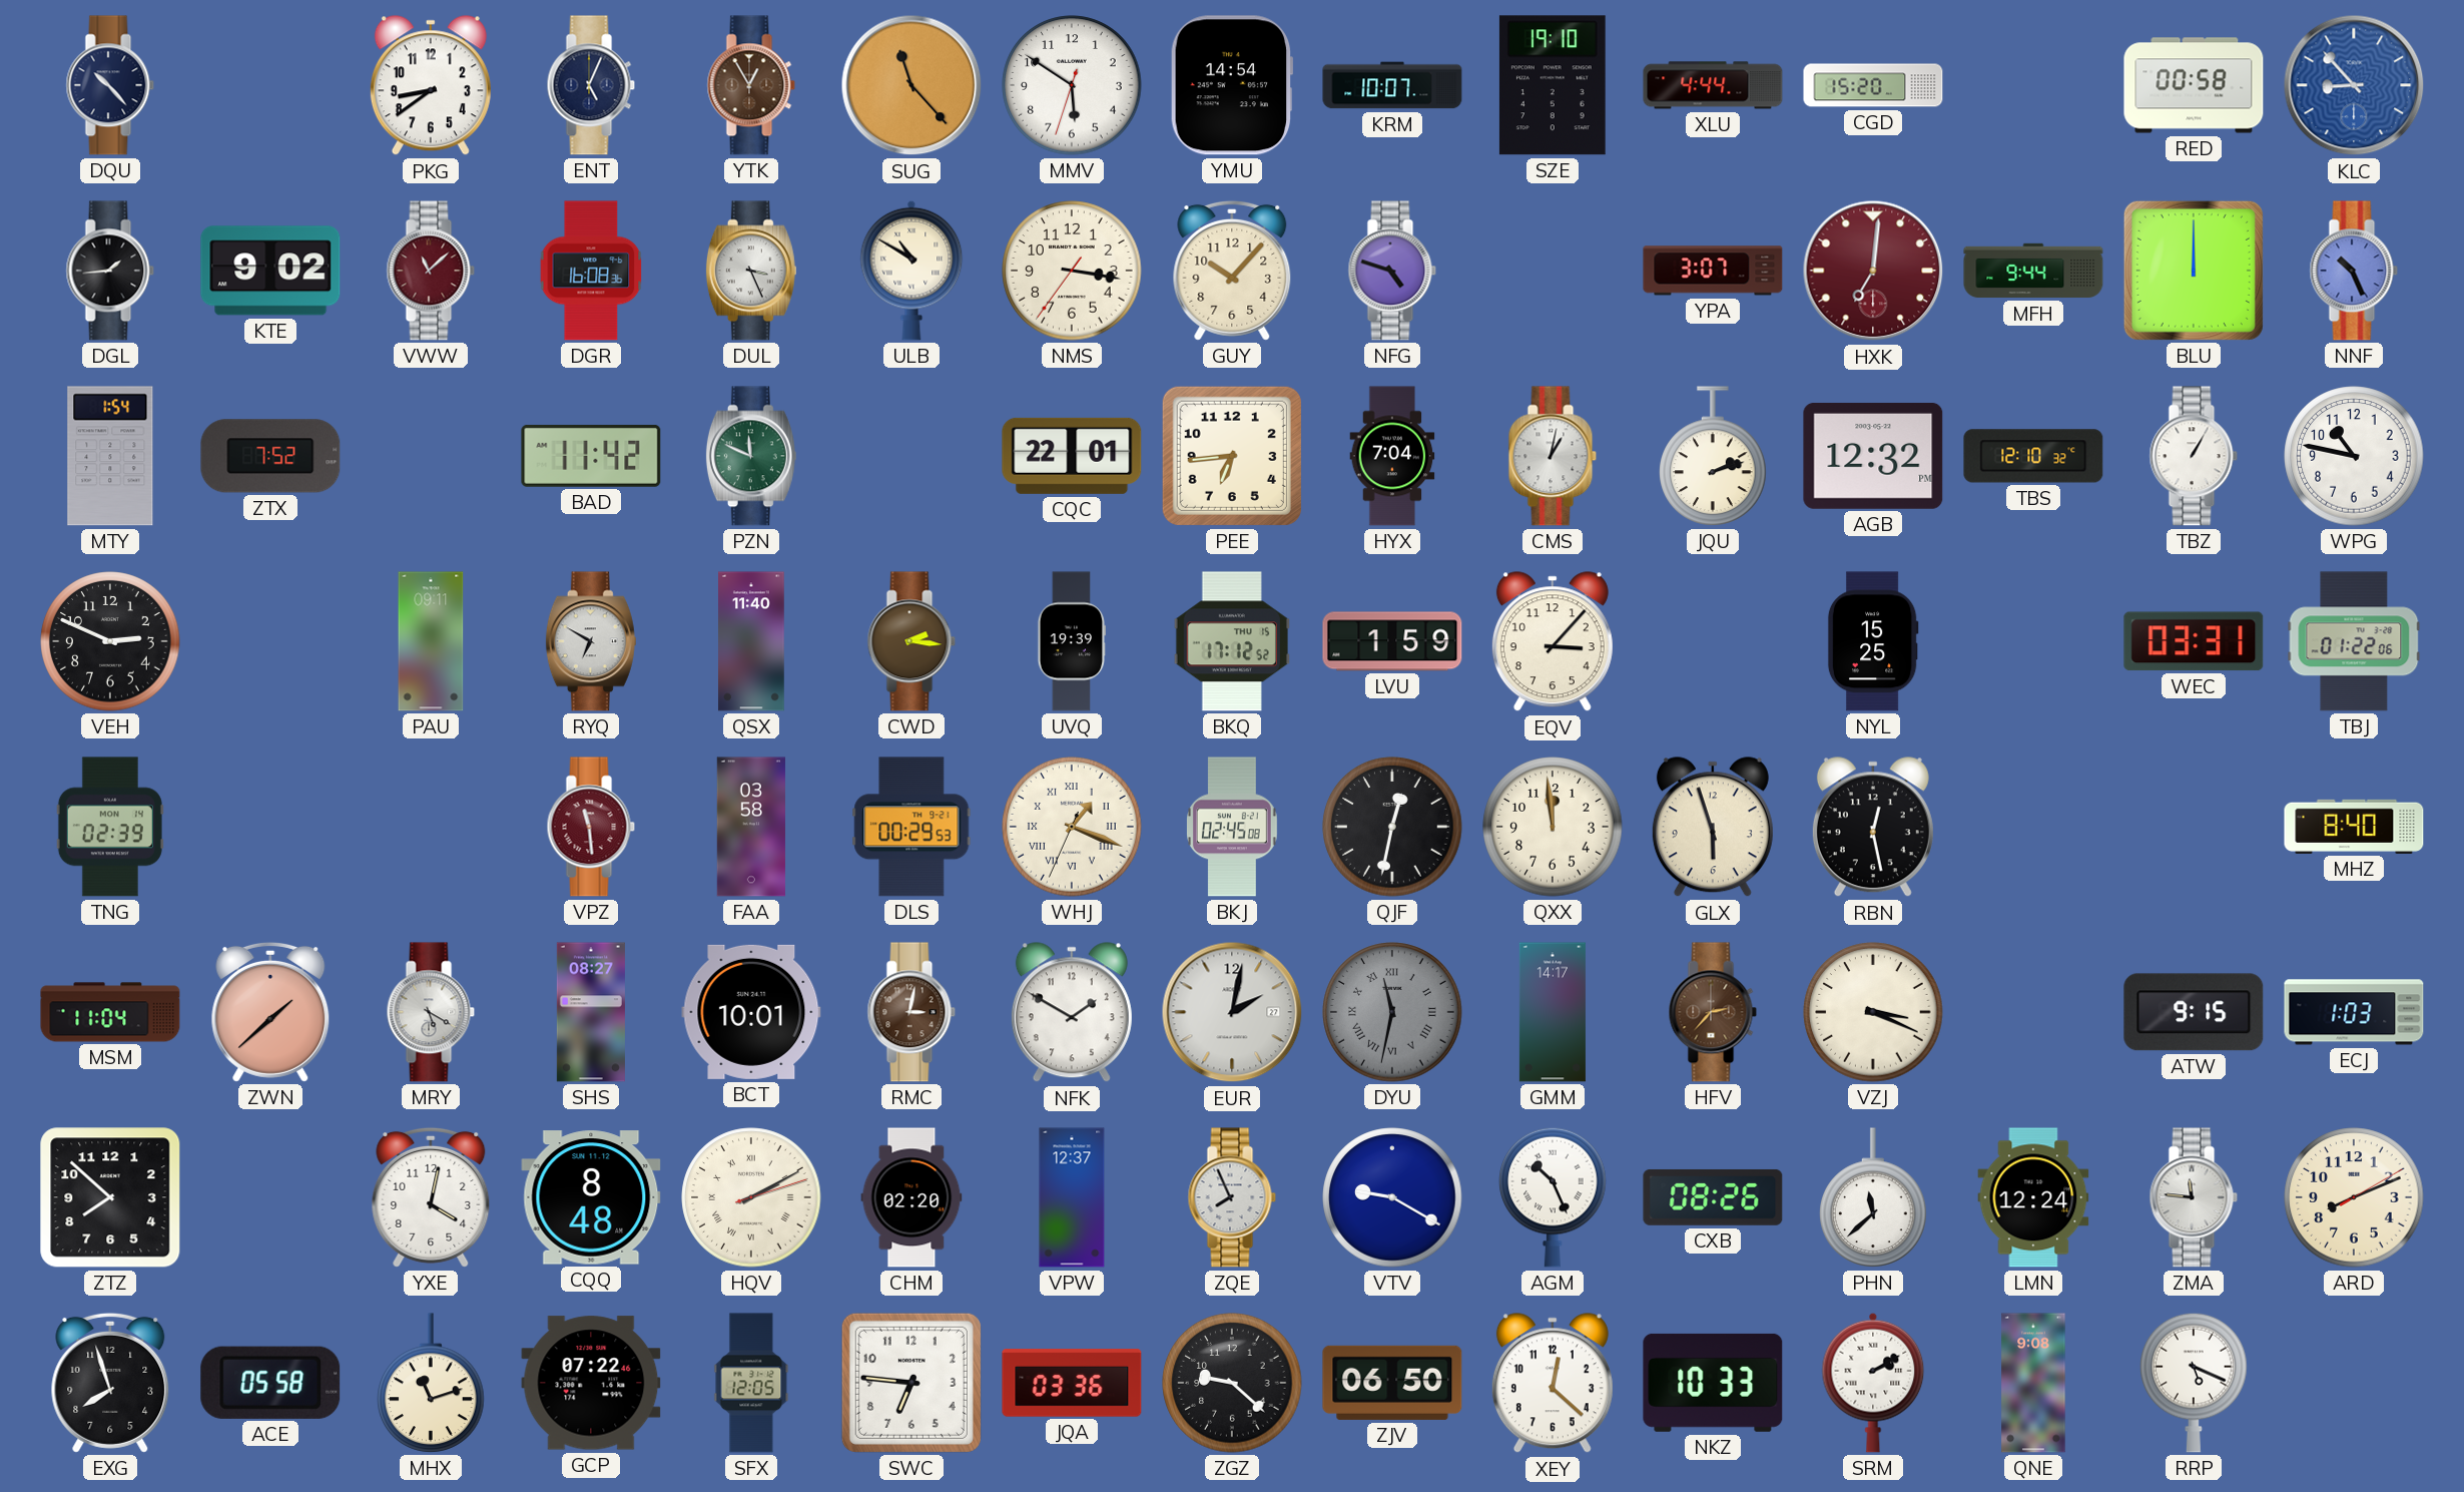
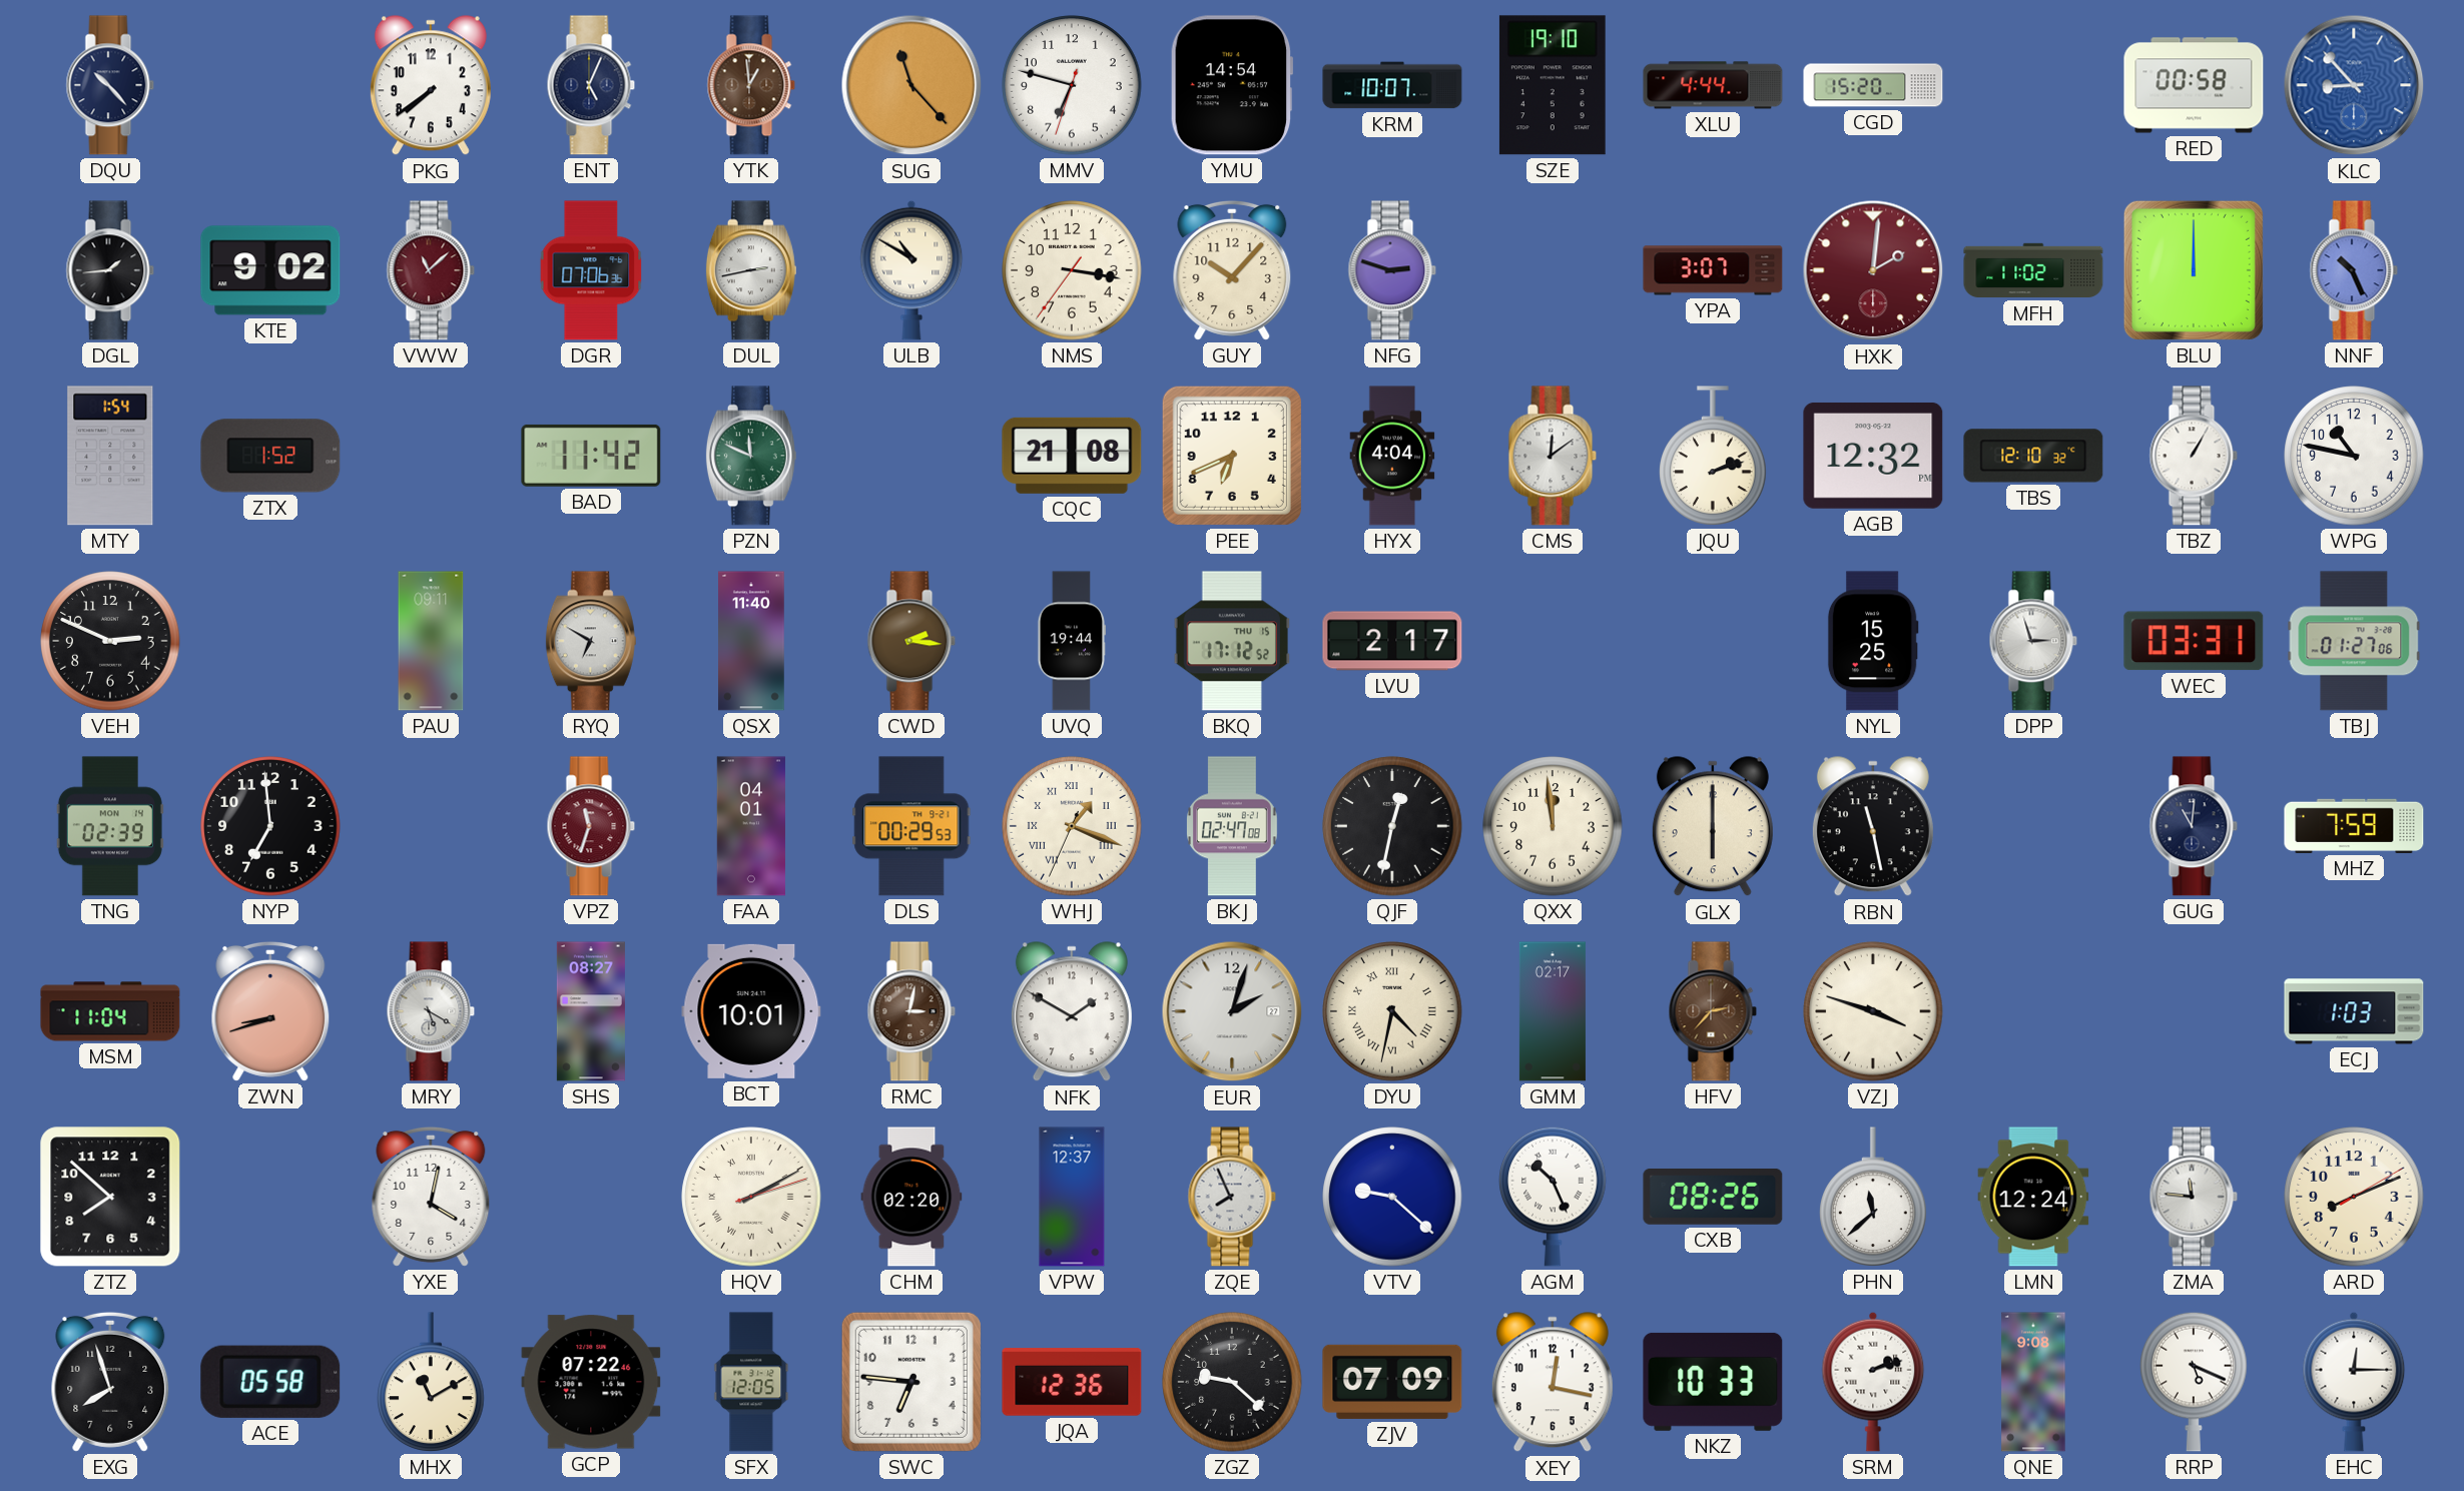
PKG: 8:39 -> 7:39
YTK: 12:55 -> 12:59
MMV: 5:50 -> 6:47
DGR: 16:08 -> 07:06
DUL: 3:26 -> 2:43
NFG: 4:48 -> 2:48
HXK: 7:01 -> 2:01
MFH: 9:44 -> 11:02
ZTX: 7:52 -> 1:52
CQC: 22:01 -> 21:08
PEE: 6:44 -> 6:41
HYX: 7:04 -> 4:04
CMS: 1:02 -> 12:09
UVQ: 19:39 -> 19:44
LVU: 1:59 -> 2:17
EQV: 3:07 -> none
DPP: none -> 2:57
TBJ: 01:22 -> 01:27
NYP: none -> 6:59
VPZ: 11:29 -> 11:33
FAA: 03:58 -> 04:01
BKJ: 02:45 -> 02:47
GLX: 5:57 -> 6:00
RBN: 12:28 -> 11:28
GUG: none -> 11:01
MHZ: 8:40 -> 7:59
ZWN: 1:38 -> 8:42
EUR: 2:02 -> 2:03
DYU: 11:32 -> 4:32
DYU dial: grey -> cream
GMM: 14:17 -> 02:17
VZJ: 3:19 -> 3:48
ATW: 9:15 -> none
CQQ: 8:48 -> none
VTV: 9:20 -> 9:22
MHX: 11:12 -> 11:10
JQA: 03:36 -> 12:36
ZJV: 06:50 -> 07:09
XEY: 12:22 -> 12:17
SRM: 2:10 -> 2:12
EHC: none -> 12:15
